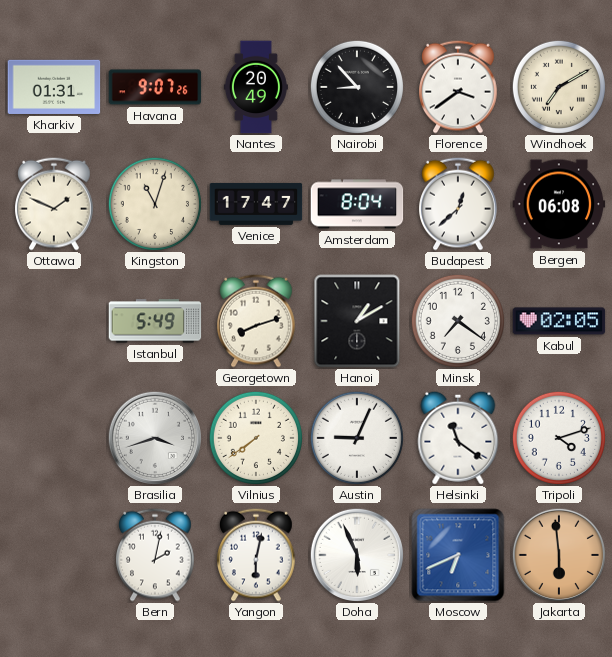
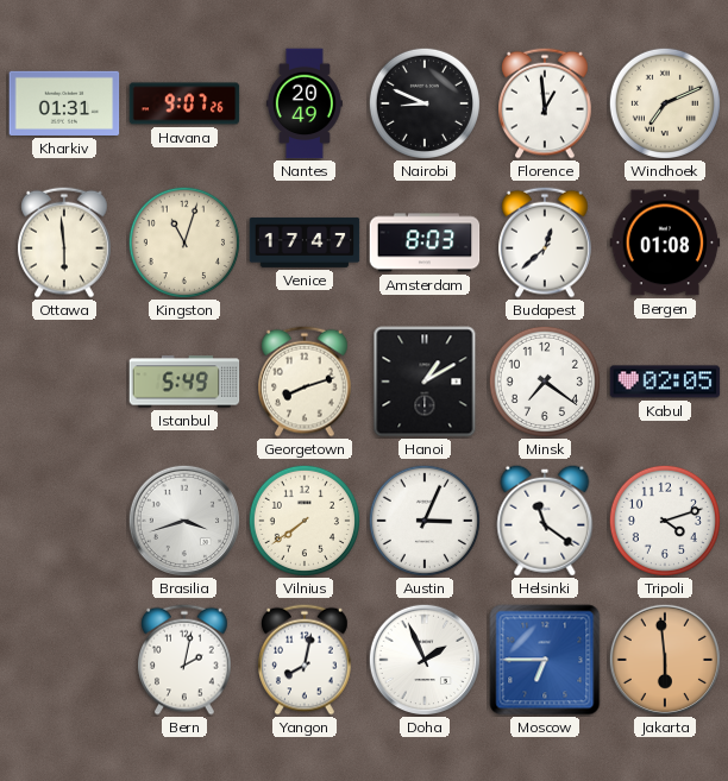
Nairobi: 8:53 -> 8:49
Florence: 3:39 -> 12:59
Windhoek: 7:10 -> 7:11
Ottawa: 1:49 -> 5:59
Amsterdam: 8:04 -> 8:03
Bergen: 06:08 -> 01:08
Austin: 9:04 -> 3:04
Yangon: 6:02 -> 8:02
Doha: 5:56 -> 1:56
Moscow: 6:41 -> 6:45
